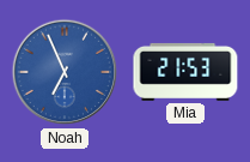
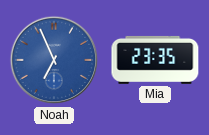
Mia: 21:53 -> 23:35
